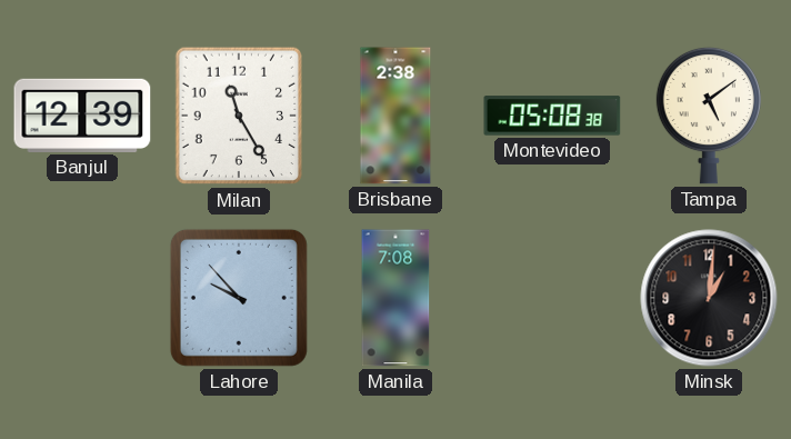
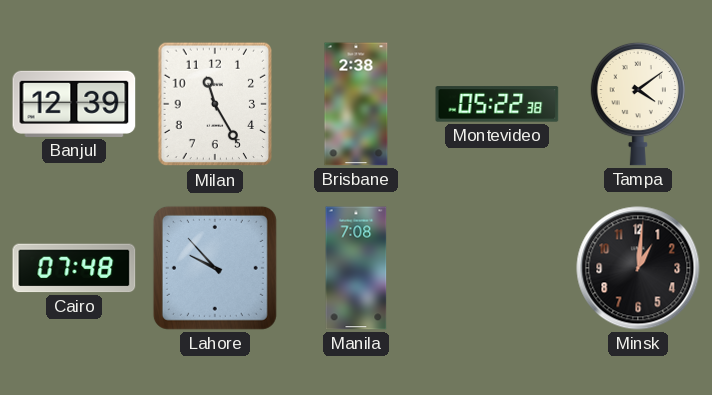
Montevideo: 05:08 -> 05:22
Tampa: 5:09 -> 4:09
Cairo: none -> 07:48
